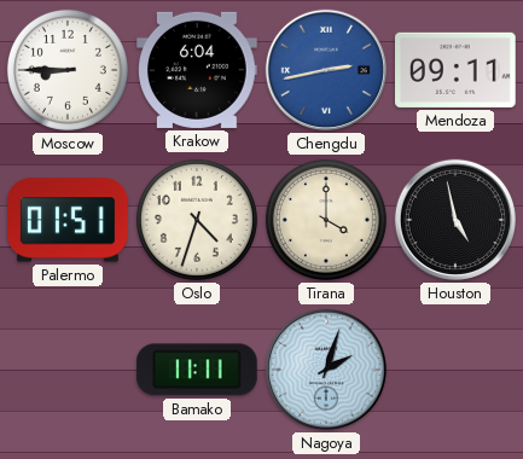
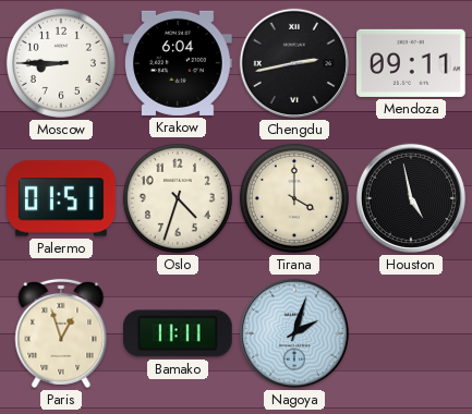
Chengdu dial: blue -> black
Paris: none -> 12:57
